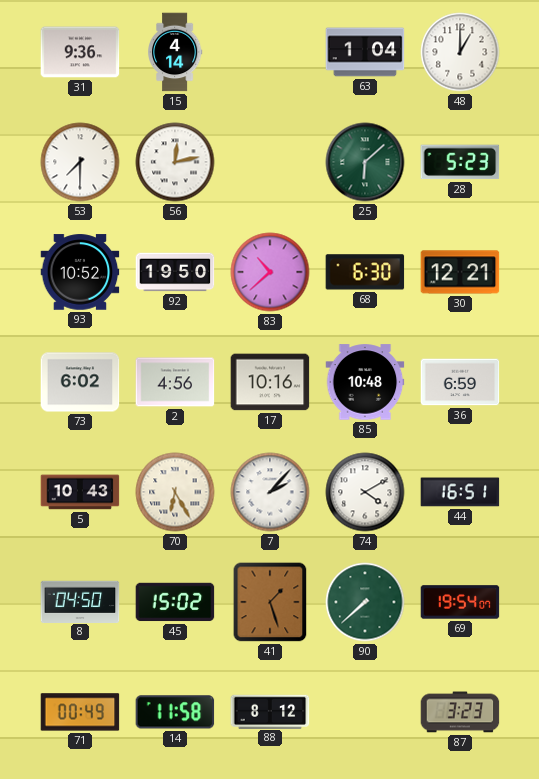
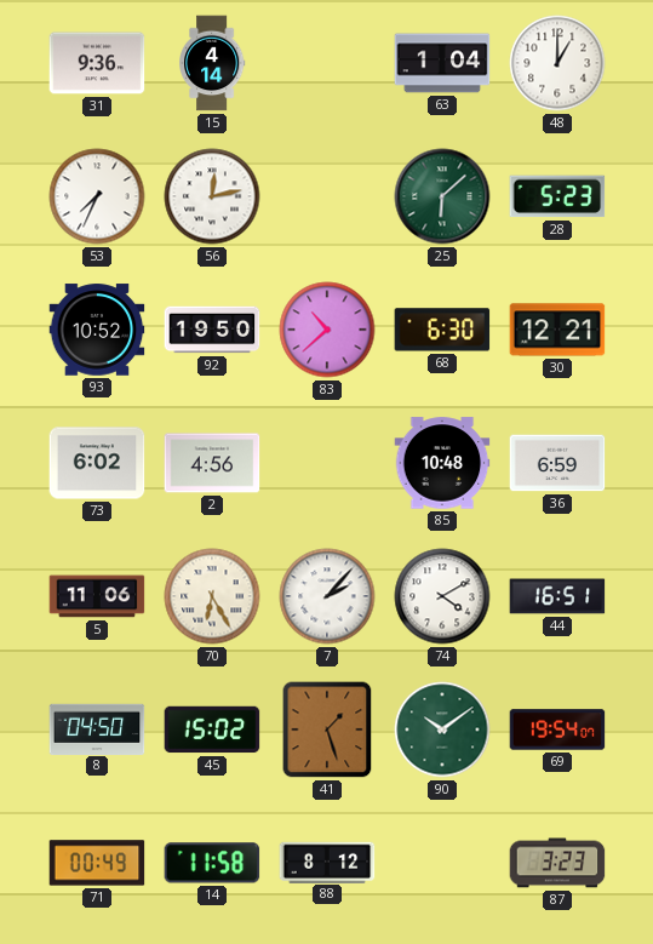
53: 7:30 -> 7:34
17: 10:16 -> none
5: 10:43 -> 11:06
90: 7:38 -> 10:09
